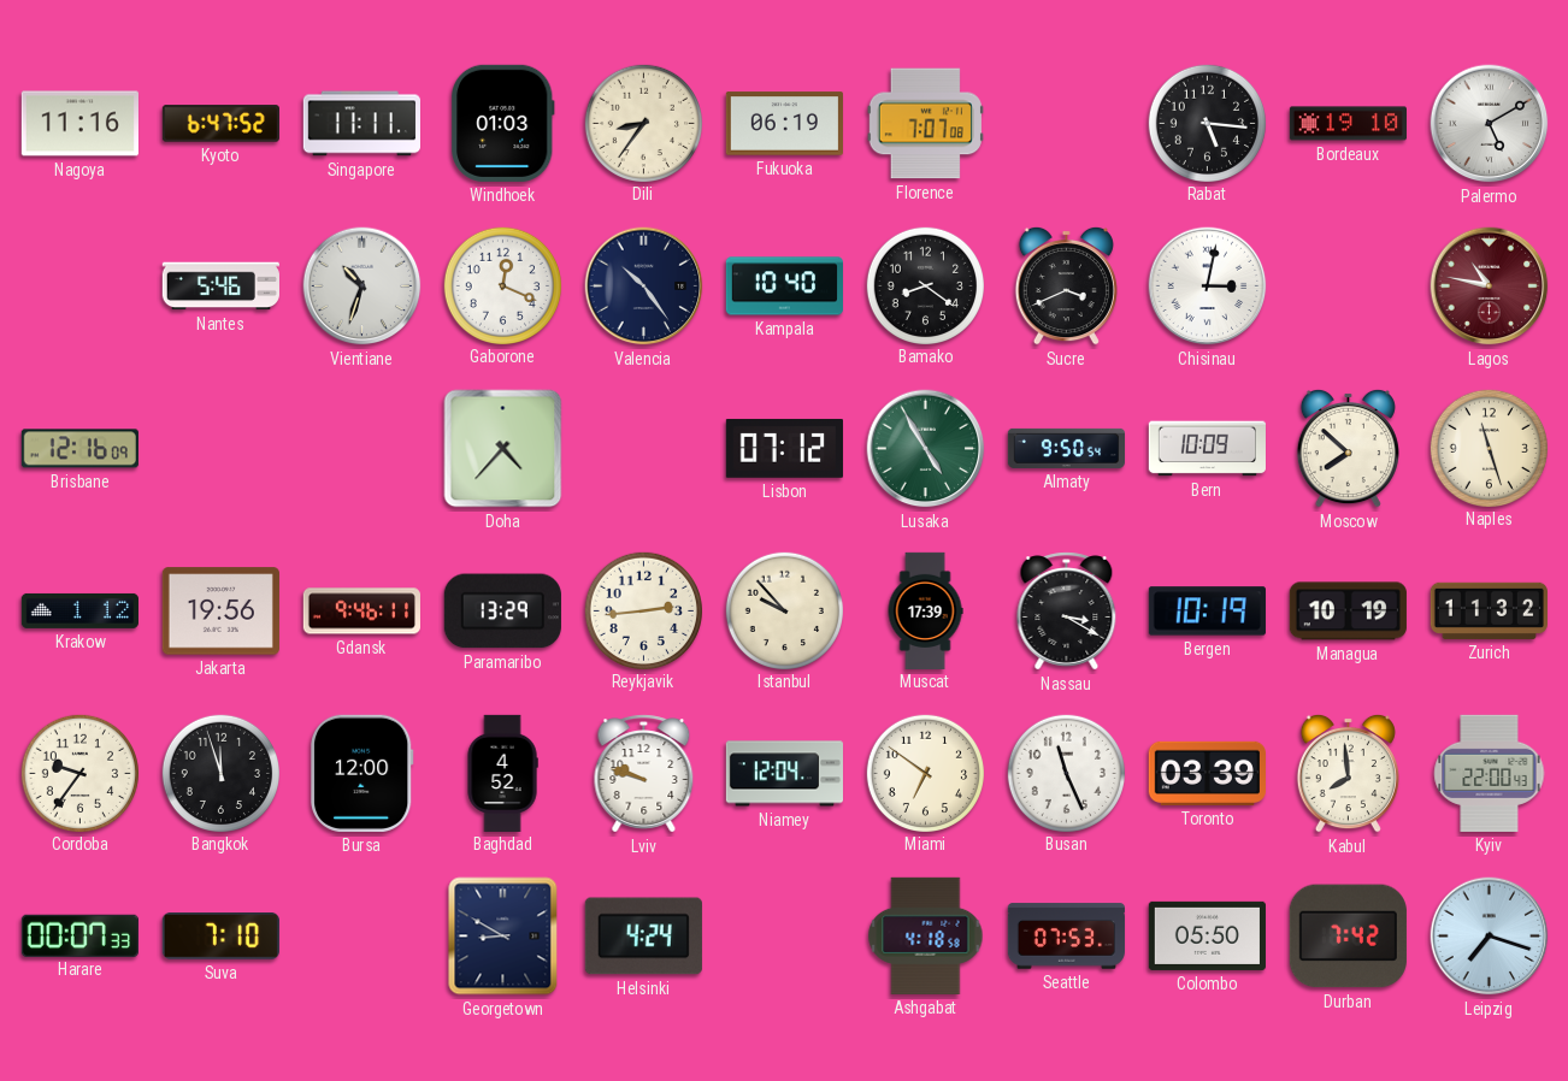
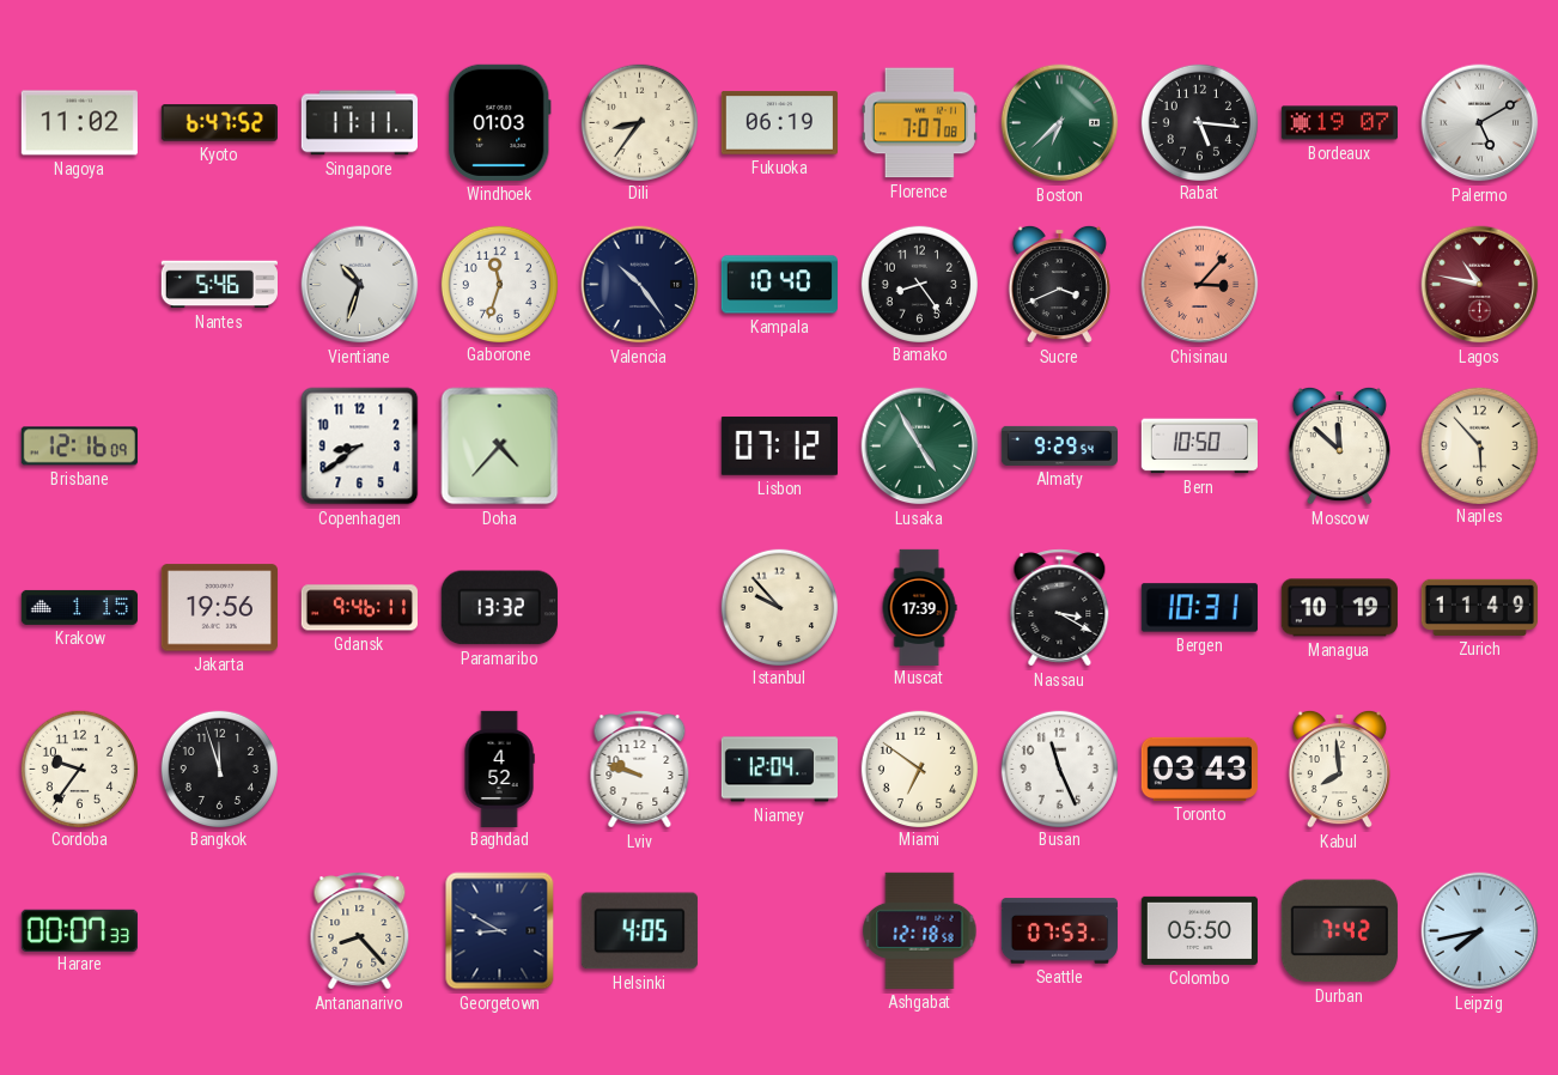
Nagoya: 11:16 -> 11:02
Boston: none -> 6:38
Bordeaux: 19:10 -> 19:07
Gaborone: 12:19 -> 11:33
Bamako: 8:21 -> 8:24
Chisinau: 3:02 -> 3:07
Chisinau dial: white -> salmon
Copenhagen: none -> 8:39
Almaty: 9:50 -> 9:29
Bern: 10:09 -> 10:50
Moscow: 7:52 -> 11:52
Naples: 11:27 -> 5:53
Krakow: 1:12 -> 1:15
Paramaribo: 13:29 -> 13:32
Reykjavik: 2:44 -> none
Bergen: 10:19 -> 10:31
Zurich: 11:32 -> 11:49
Bursa: 12:00 -> none
Toronto: 03:39 -> 03:43
Kyiv: 22:00 -> none
Suva: 7:10 -> none
Antananarivo: none -> 8:23
Helsinki: 4:24 -> 4:05
Ashgabat: 4:18 -> 12:18
Leipzig: 7:18 -> 7:43
